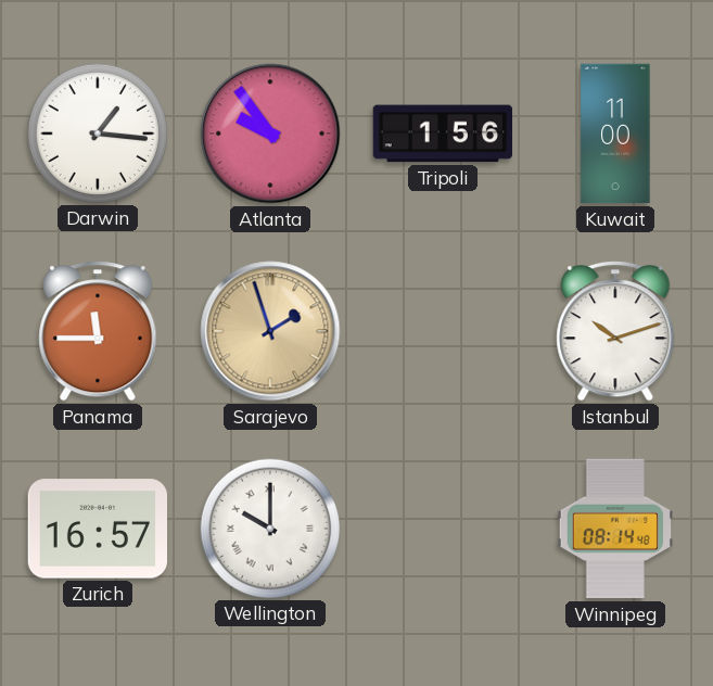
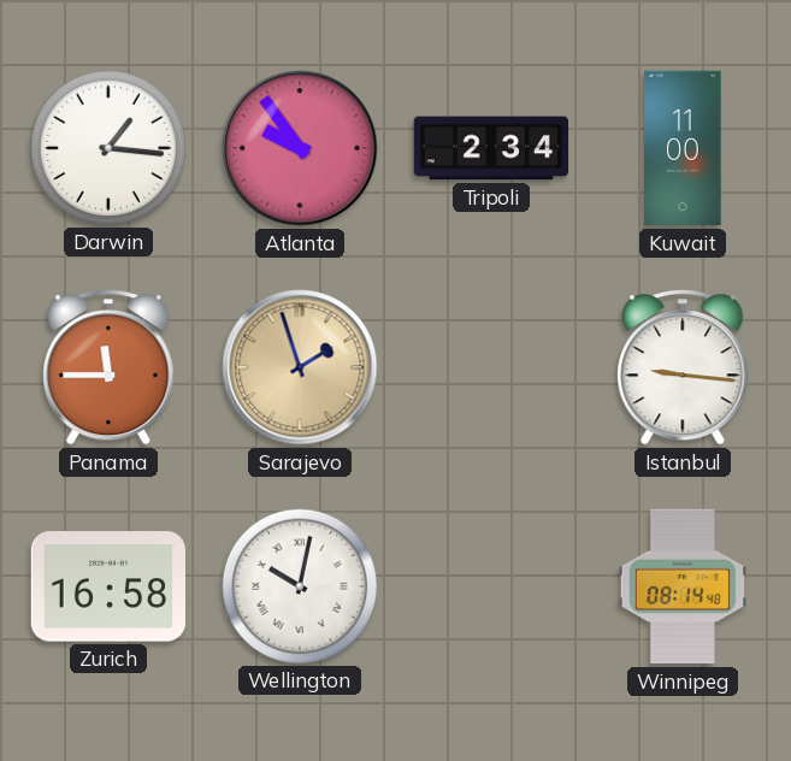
Tripoli: 1:56 -> 2:34
Istanbul: 10:12 -> 9:16
Zurich: 16:57 -> 16:58
Wellington: 10:00 -> 10:02
